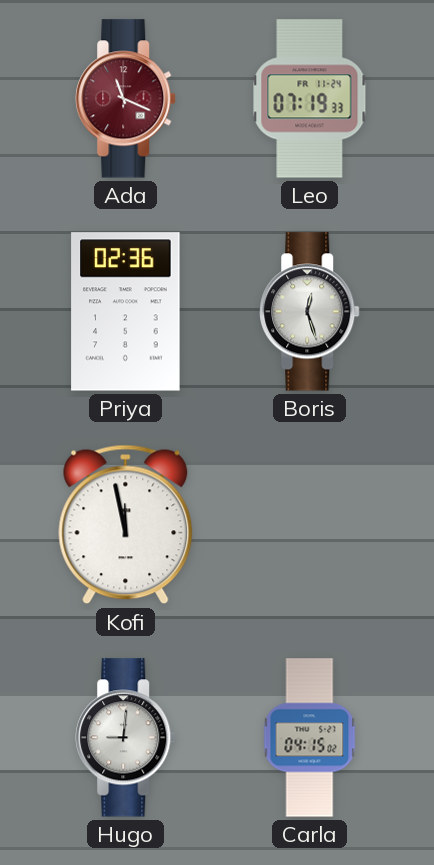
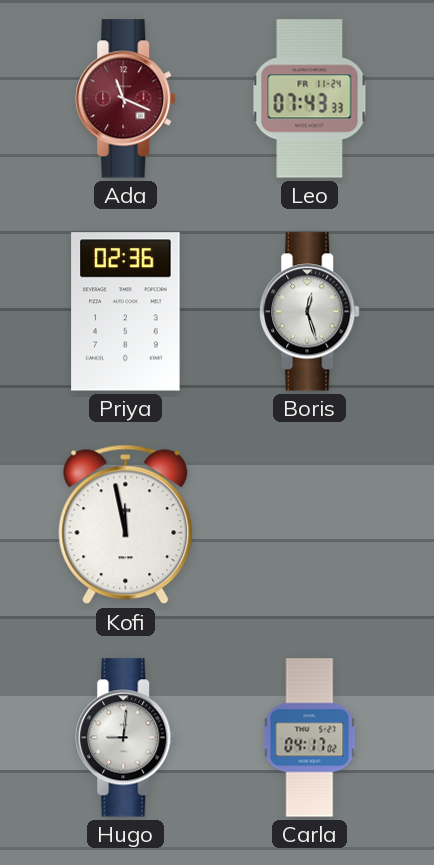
Leo: 07:19 -> 07:43
Carla: 04:15 -> 04:17
